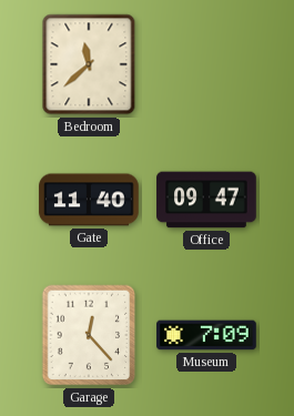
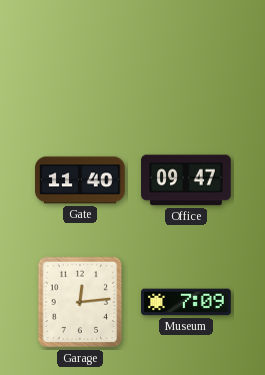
Bedroom: 11:38 -> none
Garage: 12:23 -> 12:14
